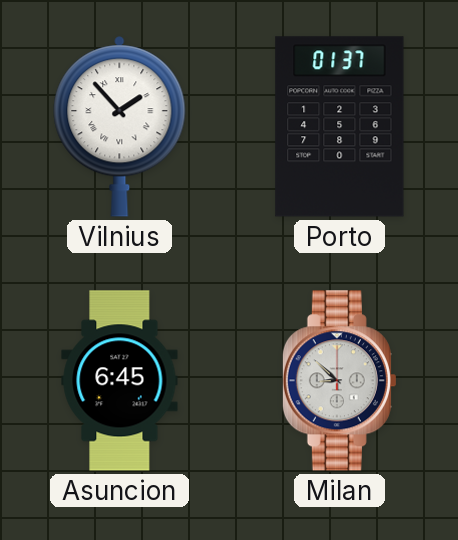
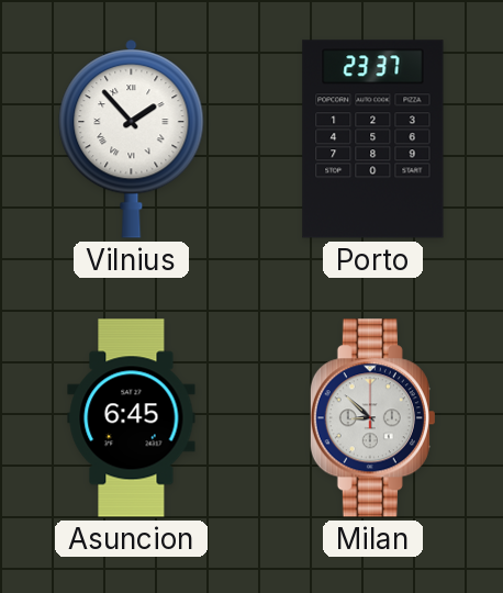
Porto: 01:37 -> 23:37
